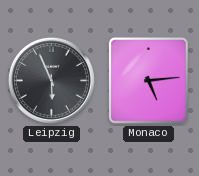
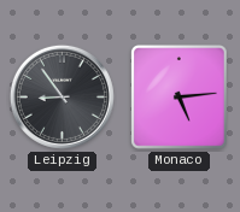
Leipzig: 5:56 -> 8:54
